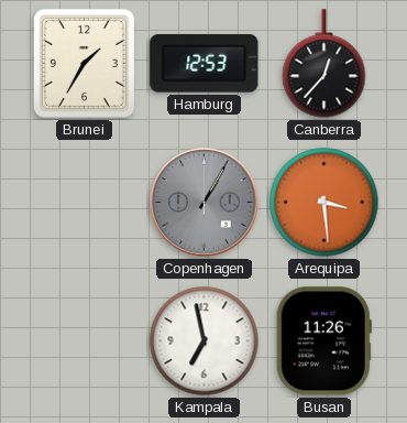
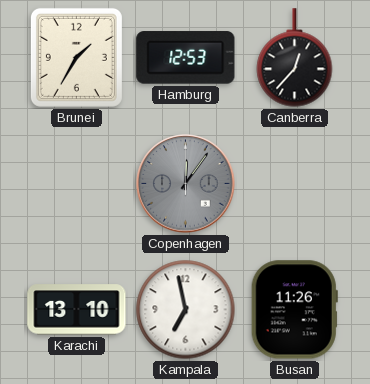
Copenhagen: 1:05 -> 12:06
Arequipa: 3:29 -> none
Karachi: none -> 13:10
